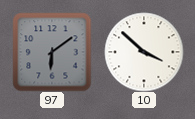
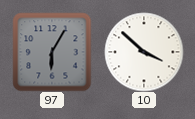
97: 6:09 -> 6:05
